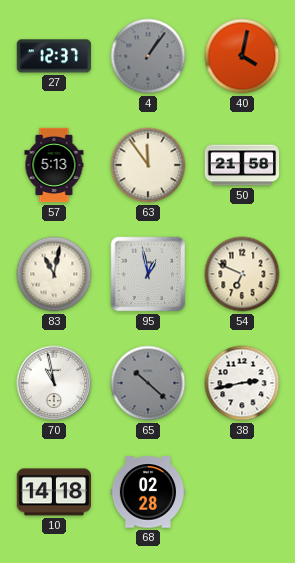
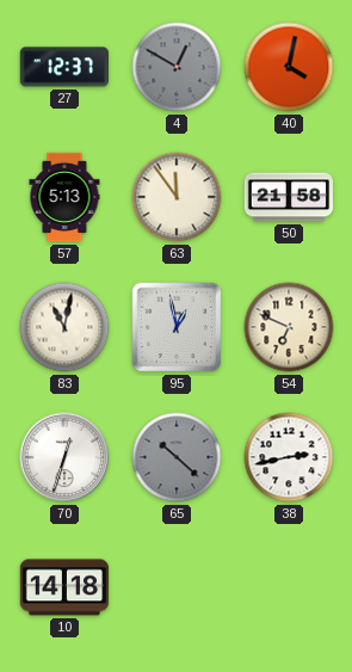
4: 1:06 -> 12:50
70: 10:58 -> 12:33
68: 02:28 -> none
